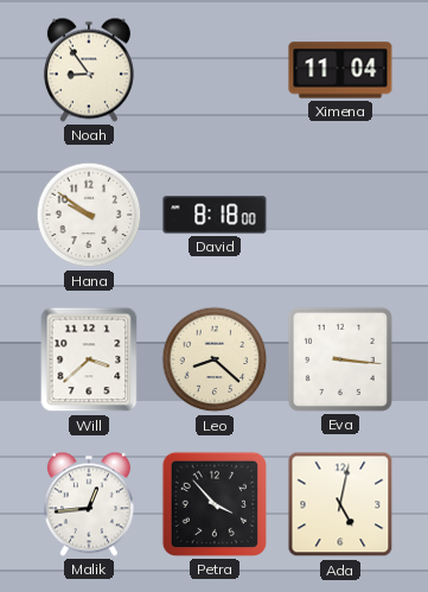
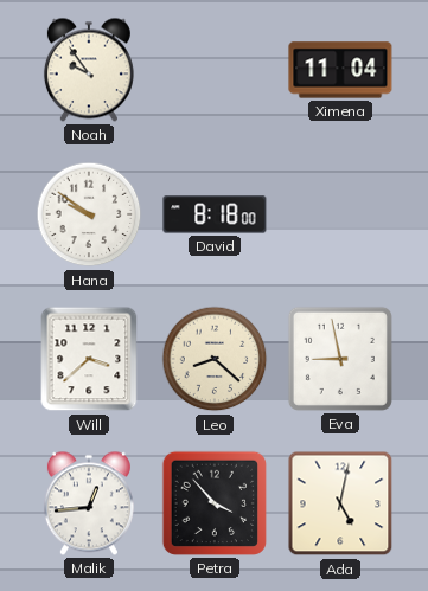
Noah: 8:54 -> 9:54
Eva: 3:16 -> 8:58
